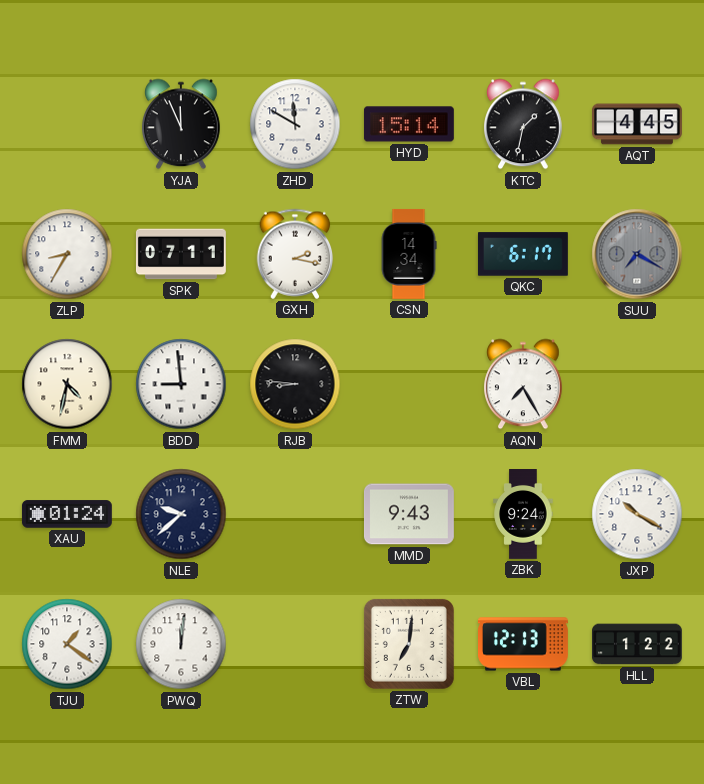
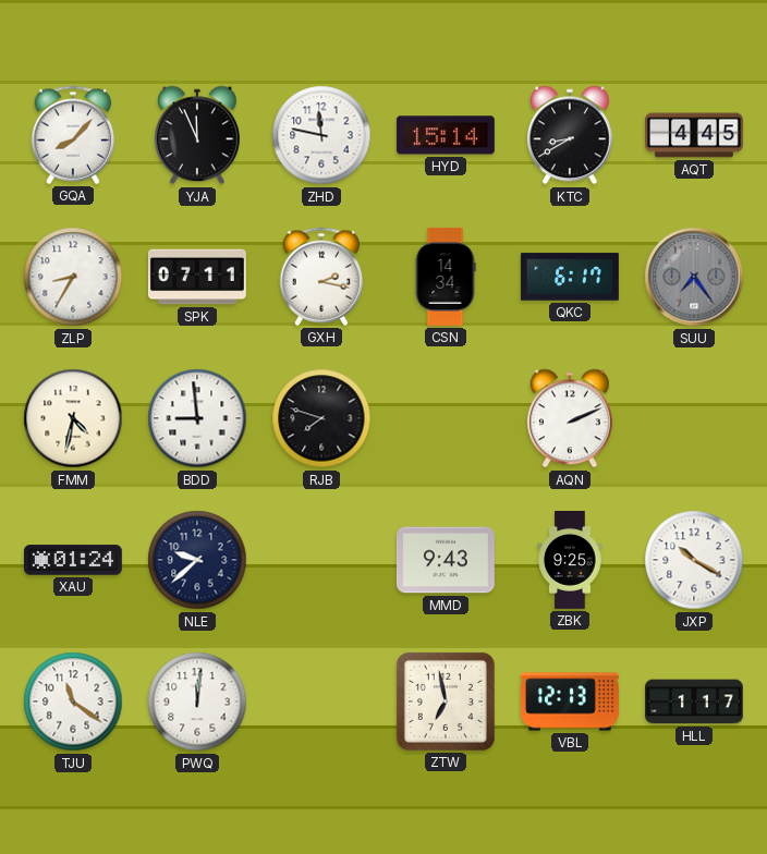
GQA: none -> 8:07
ZHD: 11:50 -> 11:47
KTC: 1:32 -> 8:40
SUU: 7:20 -> 7:24
RJB: 8:46 -> 7:48
AQN: 7:25 -> 2:11
ZBK: 9:24 -> 9:25
TJU: 1:21 -> 11:21
ZTW: 7:01 -> 6:58
HLL: 1:22 -> 1:17
